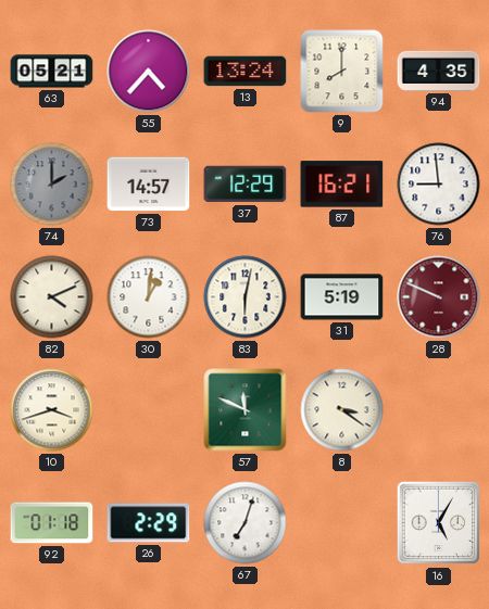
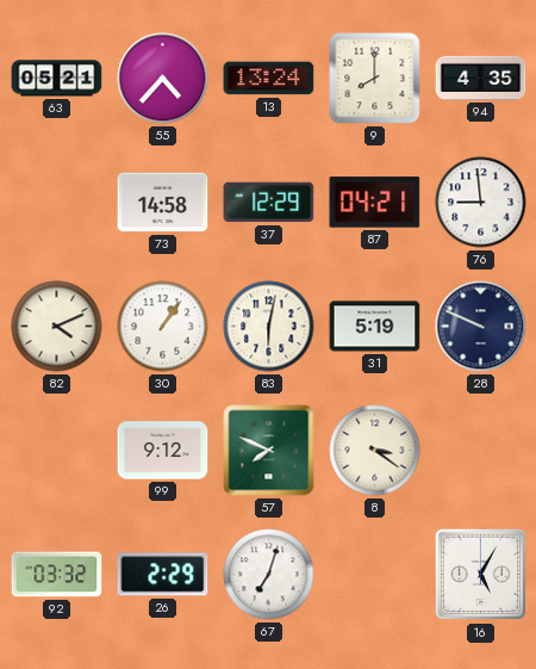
74: 2:00 -> none
73: 14:57 -> 14:58
87: 16:21 -> 04:21
30: 1:01 -> 1:06
28 dial: burgundy -> navy
10: 3:42 -> none
99: none -> 9:12
57: 11:49 -> 7:49
92: 01:18 -> 03:32
